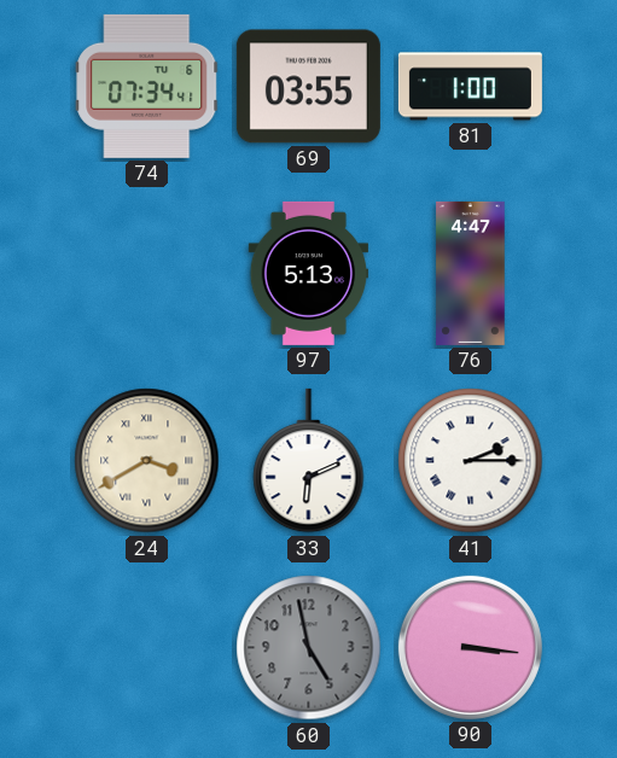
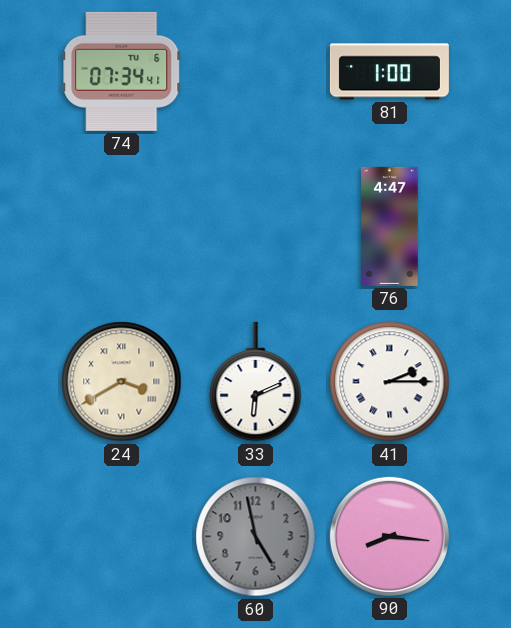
69: 03:55 -> none
97: 5:13 -> none
90: 3:16 -> 8:16
